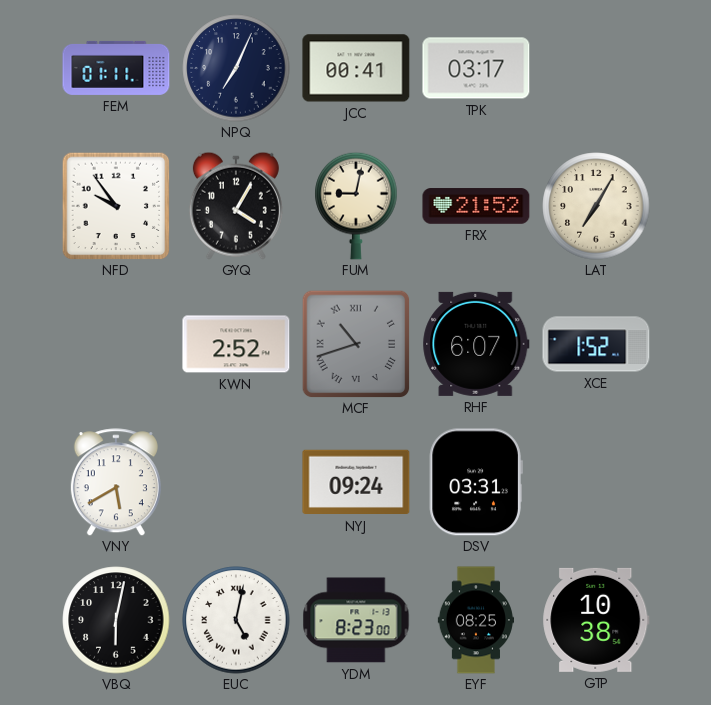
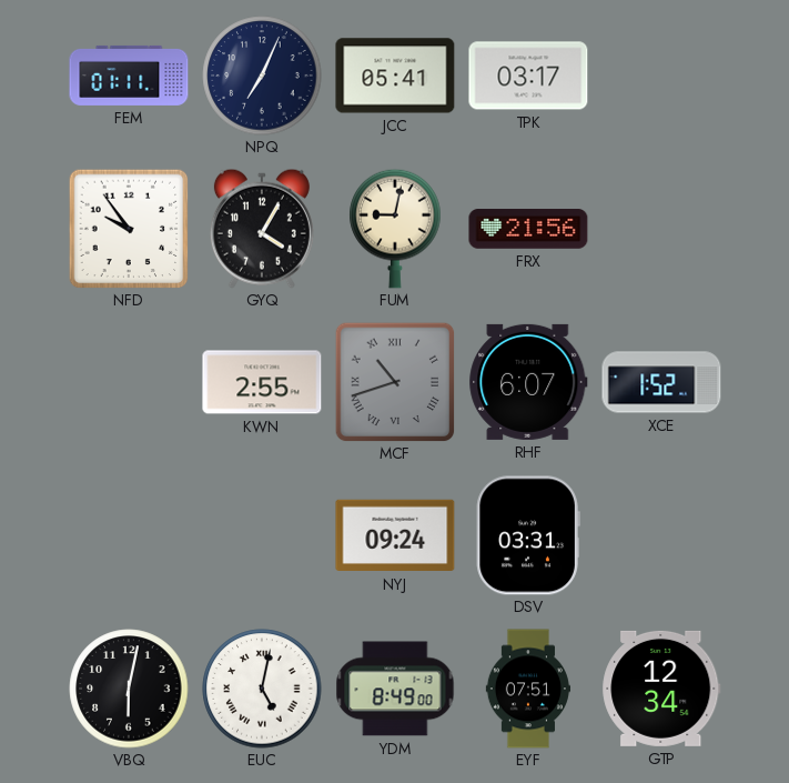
JCC: 00:41 -> 05:41
FRX: 21:52 -> 21:56
LAT: 7:05 -> none
KWN: 2:52 -> 2:55
VNY: 5:40 -> none
YDM: 8:23 -> 8:49
EYF: 08:25 -> 07:51
GTP: 10:38 -> 12:34
